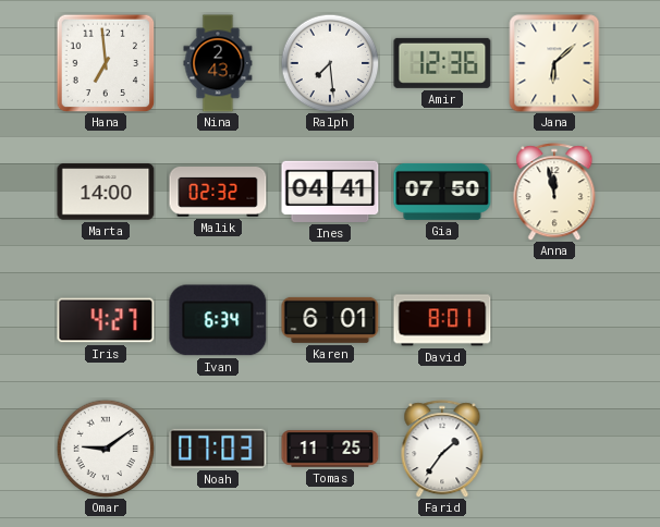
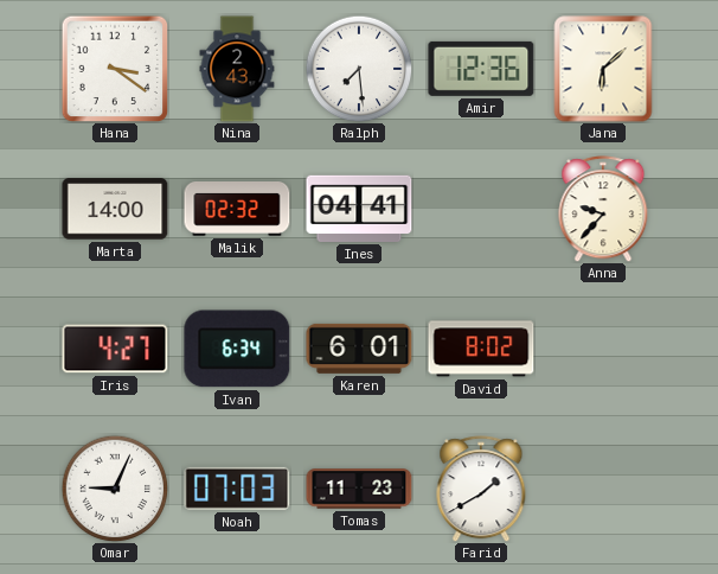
Hana: 6:59 -> 3:21
Gia: 07:50 -> none
Anna: 11:58 -> 9:37
David: 8:01 -> 8:02
Omar: 9:09 -> 9:04
Tomas: 11:25 -> 11:23
Farid: 1:36 -> 1:40
